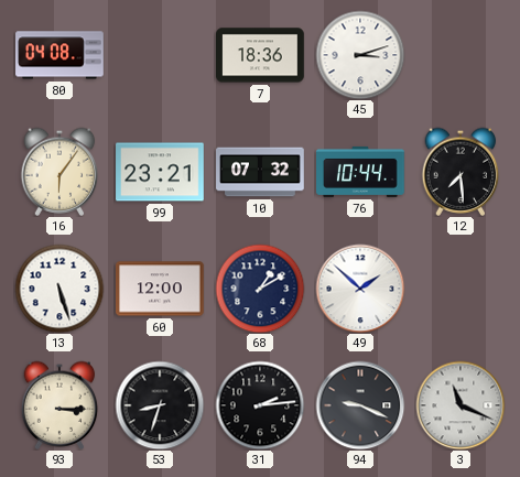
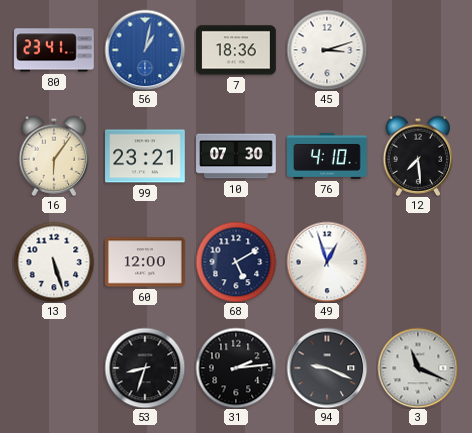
80: 04:08 -> 23:41
56: none -> 1:02
10: 07:32 -> 07:30
76: 10:44 -> 4:10
68: 1:10 -> 5:10
49: 1:52 -> 12:57
93: 3:15 -> none
